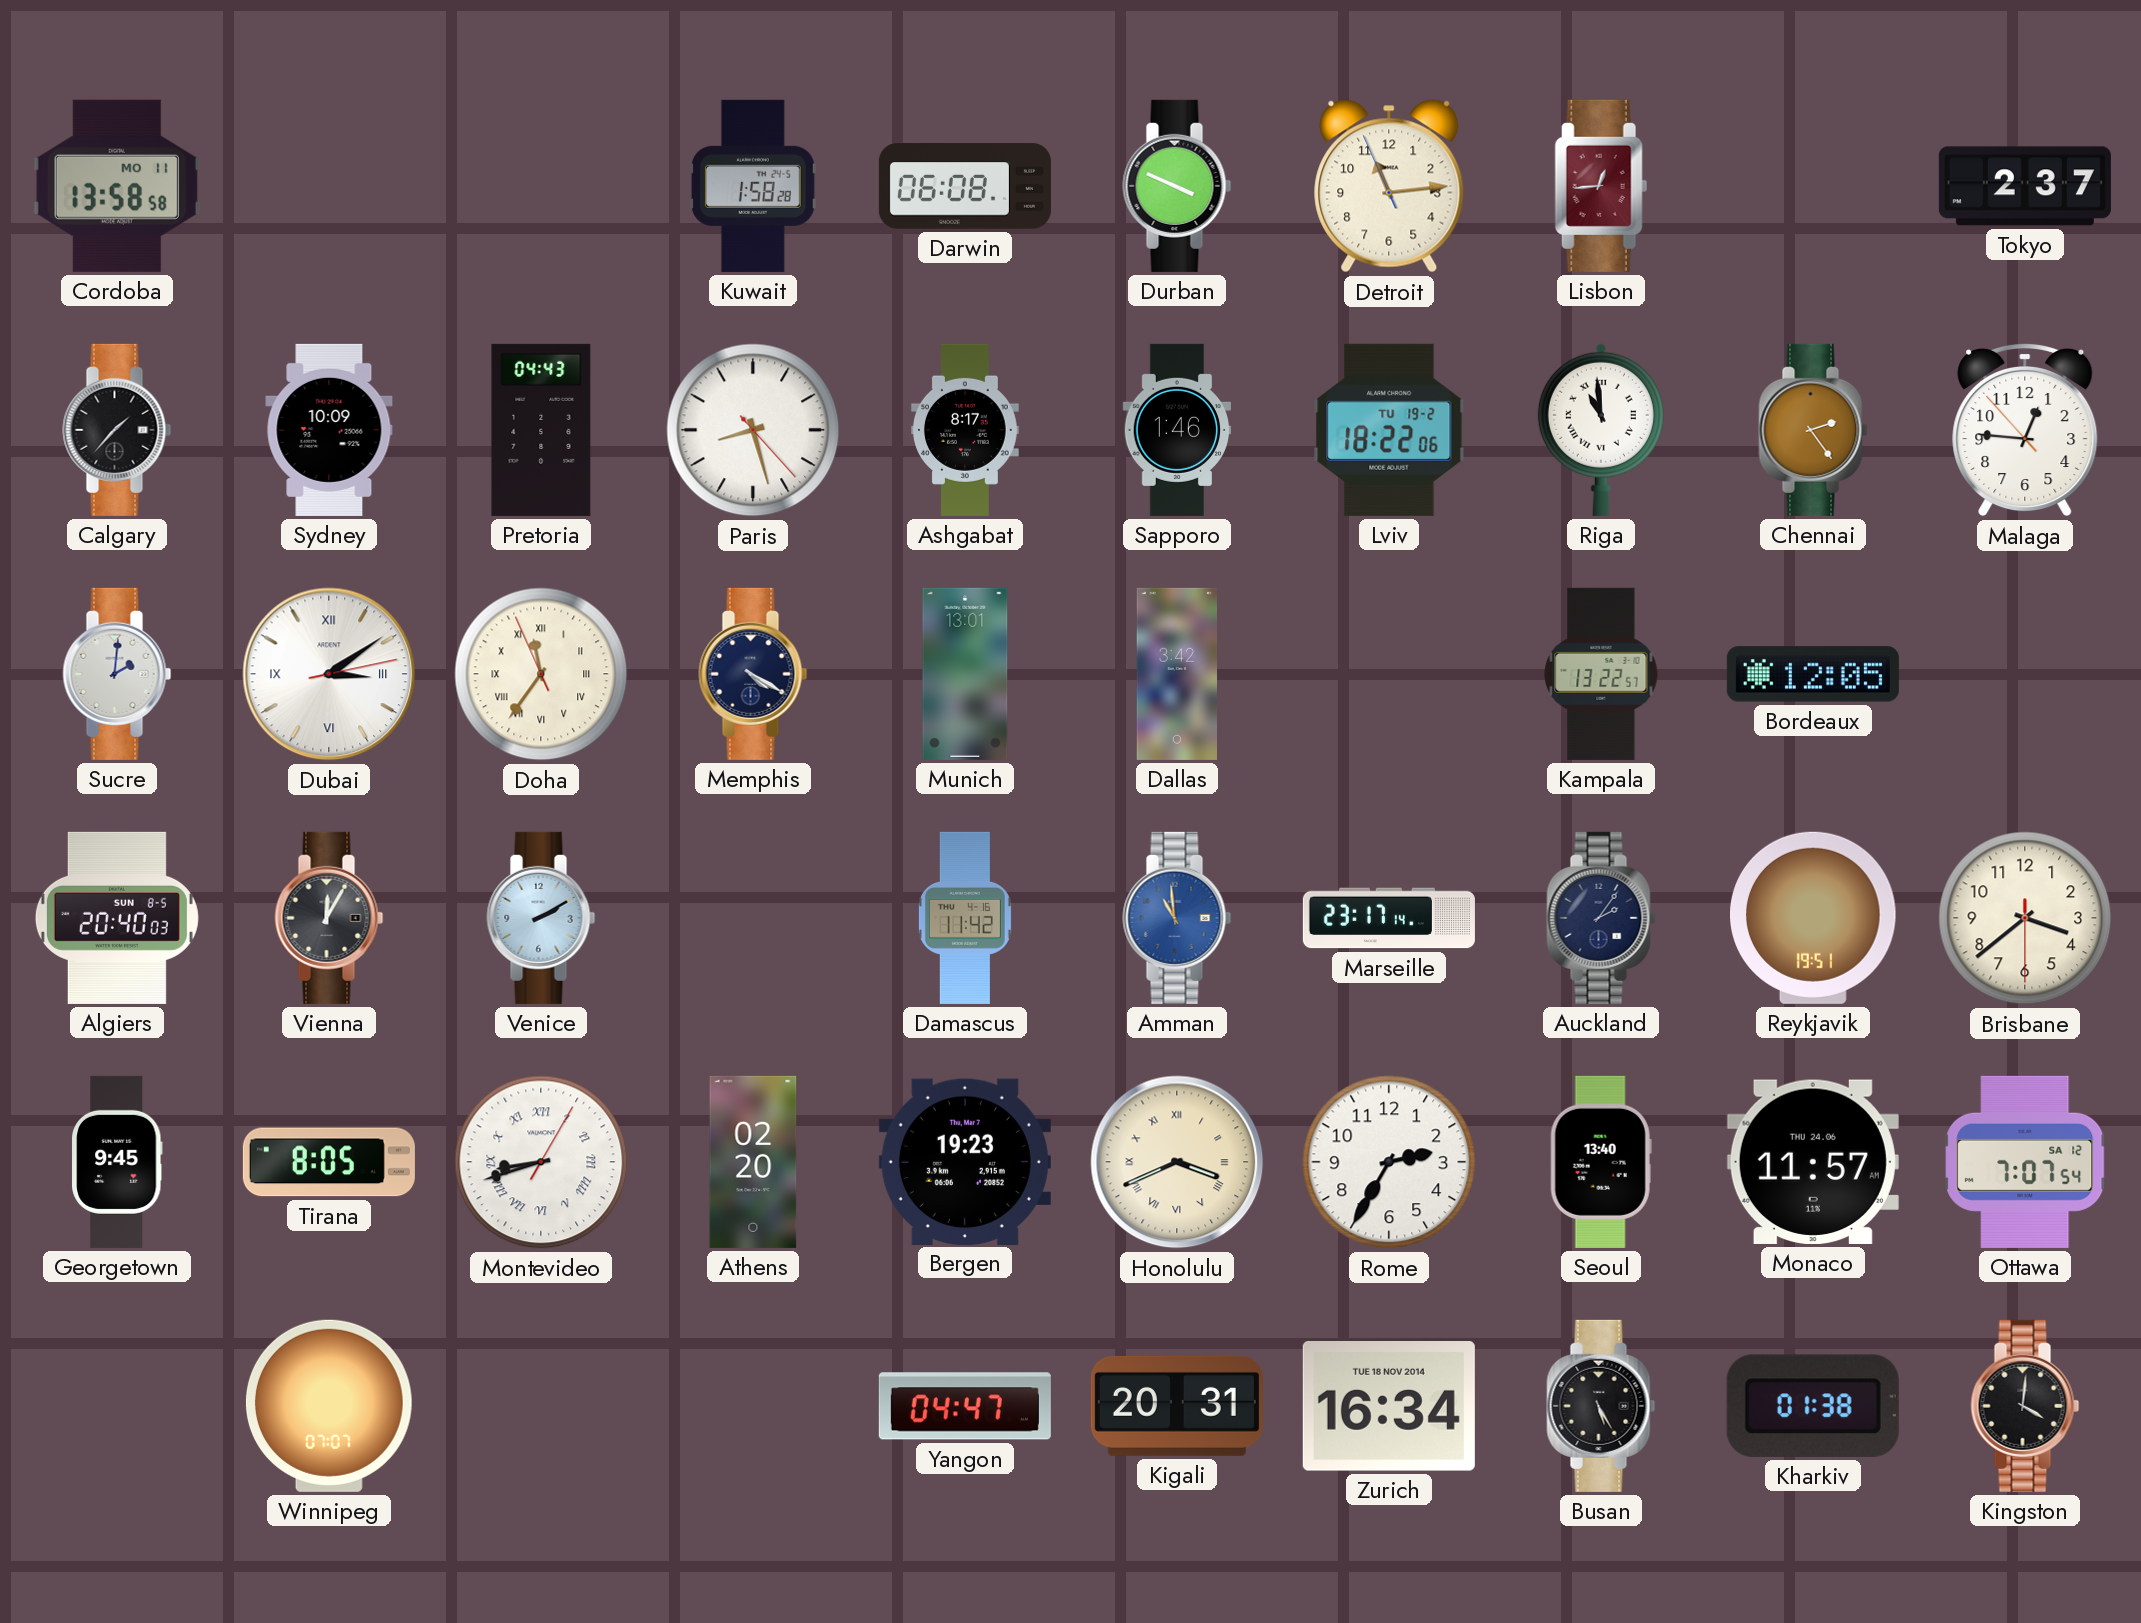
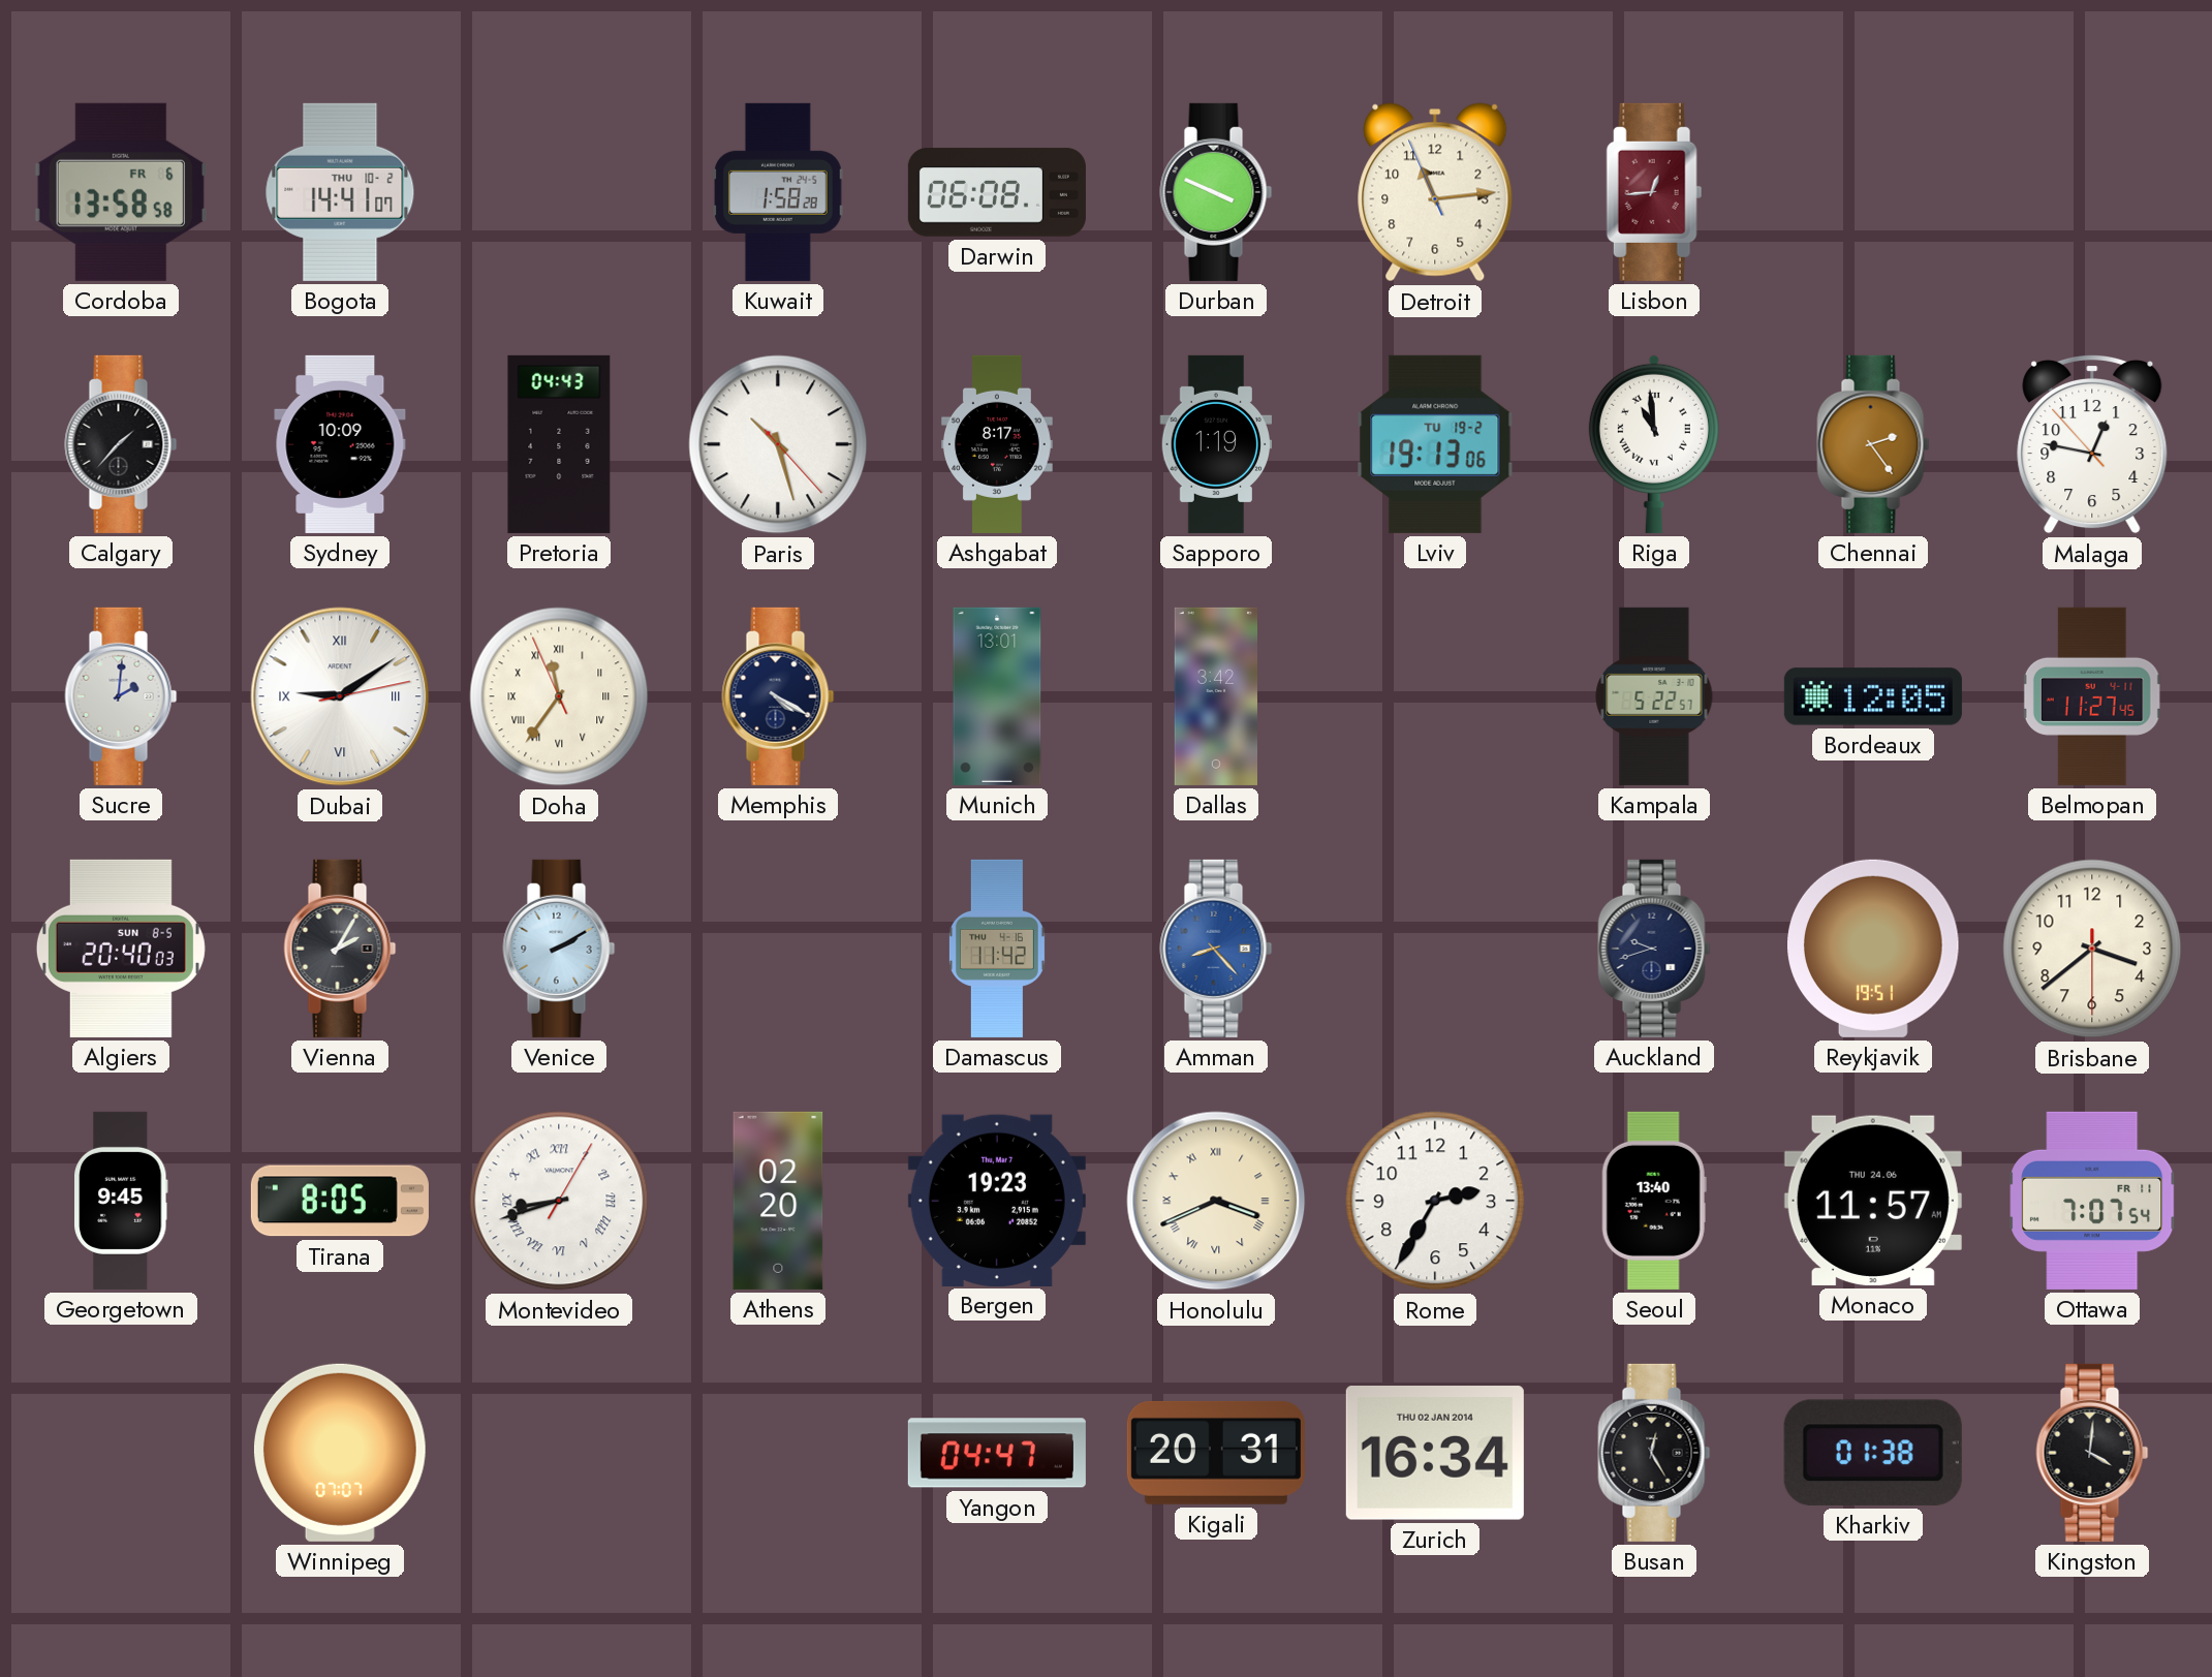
Cordoba date: MO 11 -> FR 6
Bogota: none -> 14:41
Tokyo: 2:37 -> none
Paris: 8:27 -> 10:27
Sapporo: 1:46 -> 1:19
Lviv: 18:22 -> 19:13
Malaga: 12:45 -> 12:46
Dubai: 3:09 -> 9:09
Kampala: 13:22 -> 5:22
Belmopan: none -> 11:27
Vienna: 12:05 -> 2:05
Amman: 10:59 -> 8:23
Marseille: 23:17 -> none
Auckland: 2:06 -> 9:42
Ottawa date: SA 12 -> FR 11
Zurich date: TUE 18 NOV 2014 -> THU 02 JAN 2014
Busan: 5:25 -> 12:25
